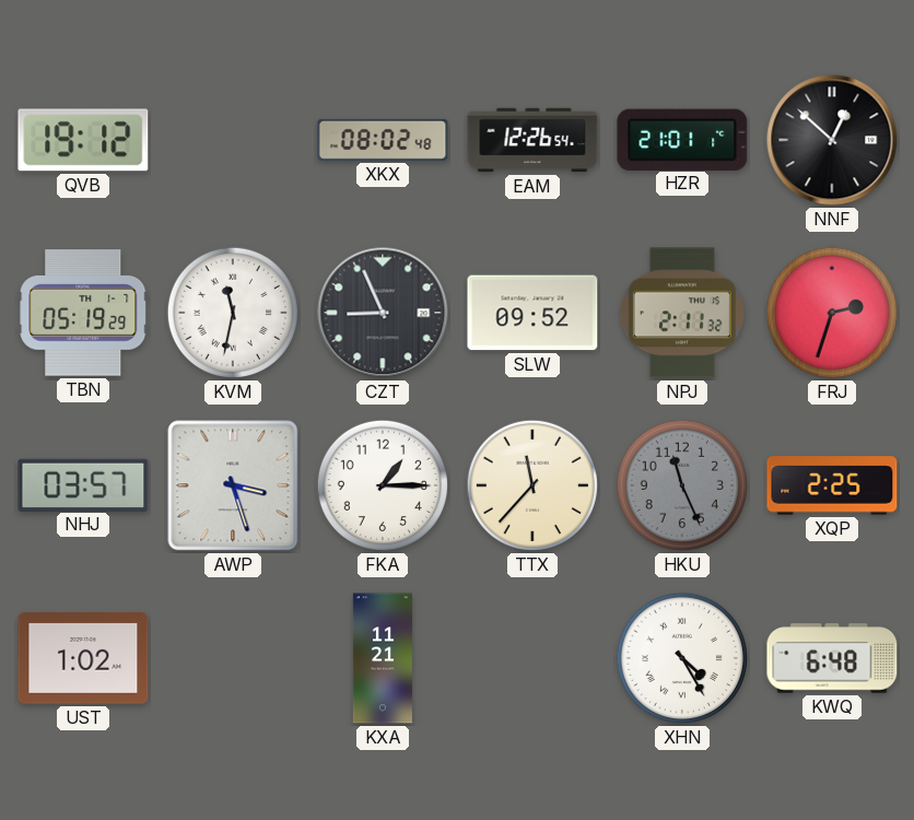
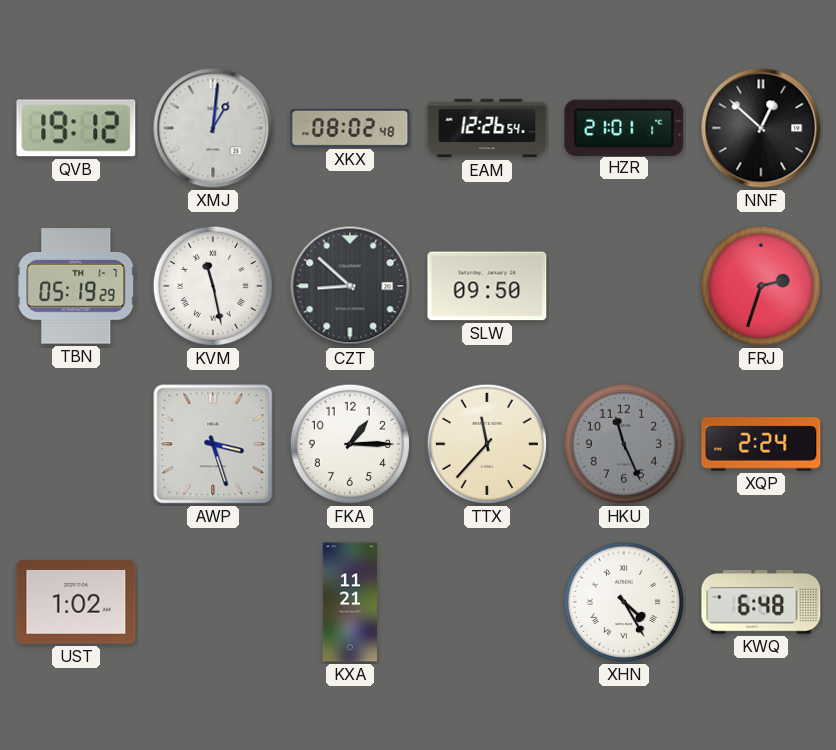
XMJ: none -> 1:01
KVM: 11:32 -> 11:28
CZT: 8:56 -> 8:52
SLW: 09:52 -> 09:50
NPJ: 2:11 -> none
NHJ: 03:57 -> none
XQP: 2:25 -> 2:24
